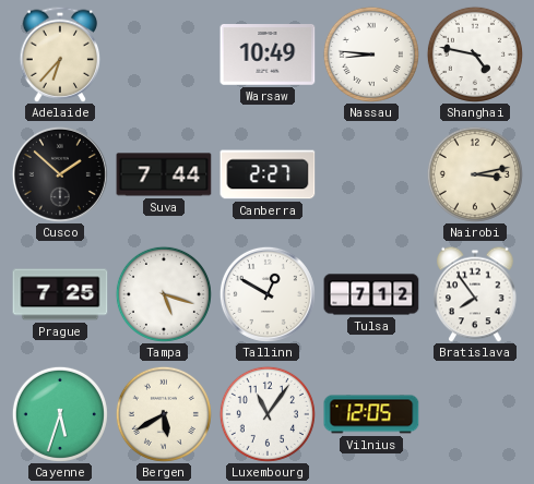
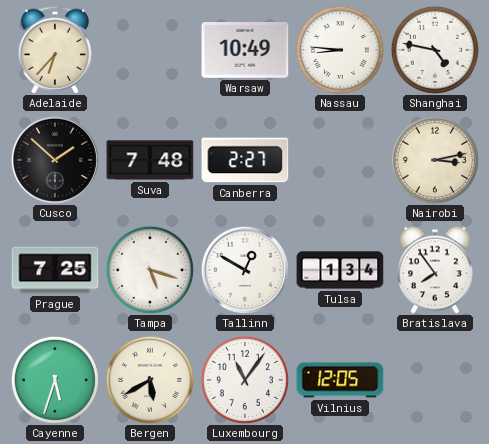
Suva: 7:44 -> 7:48
Tulsa: 7:12 -> 1:34
